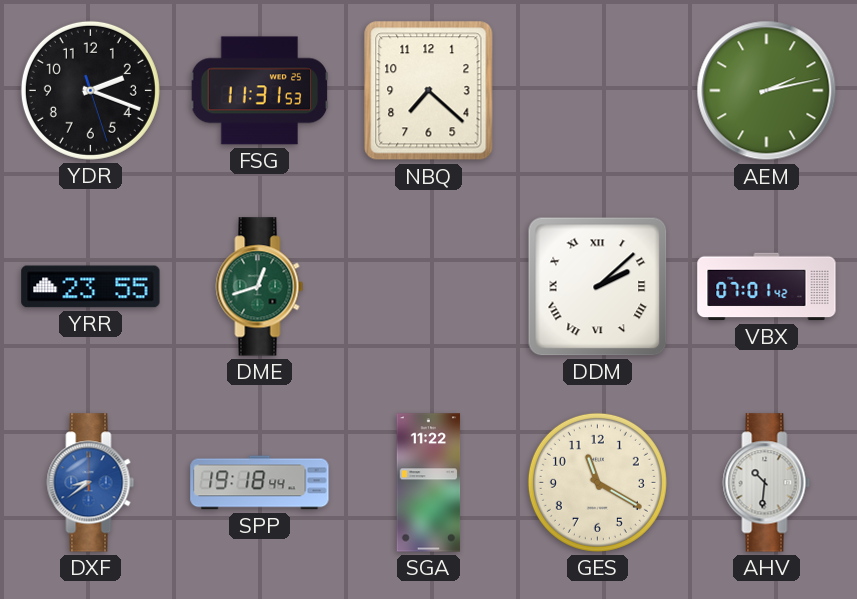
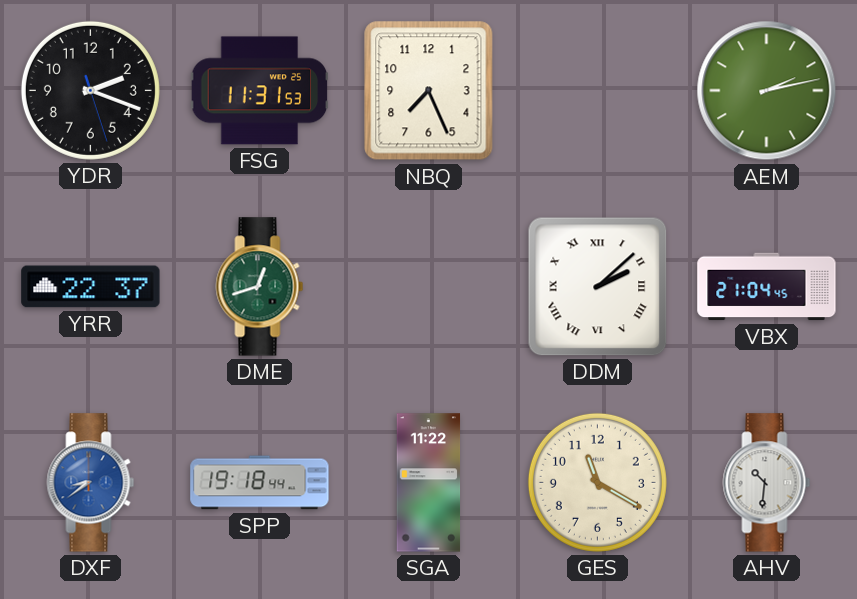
NBQ: 7:22 -> 7:26
YRR: 23:55 -> 22:37
VBX: 07:01 -> 21:04
